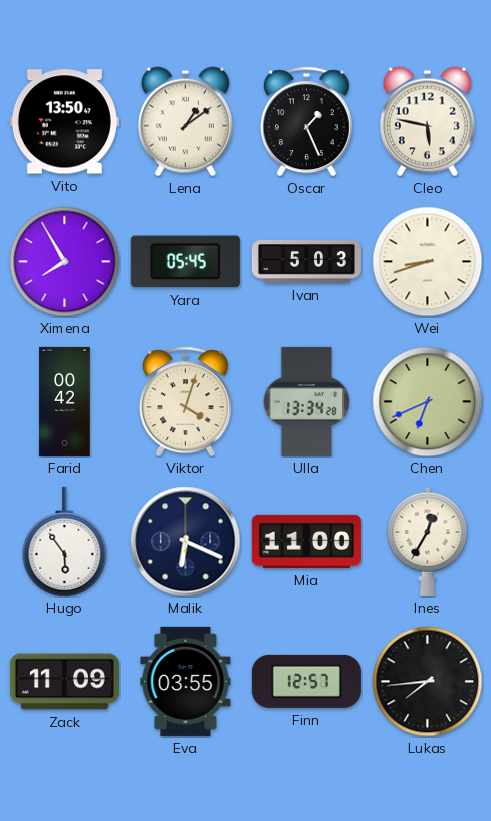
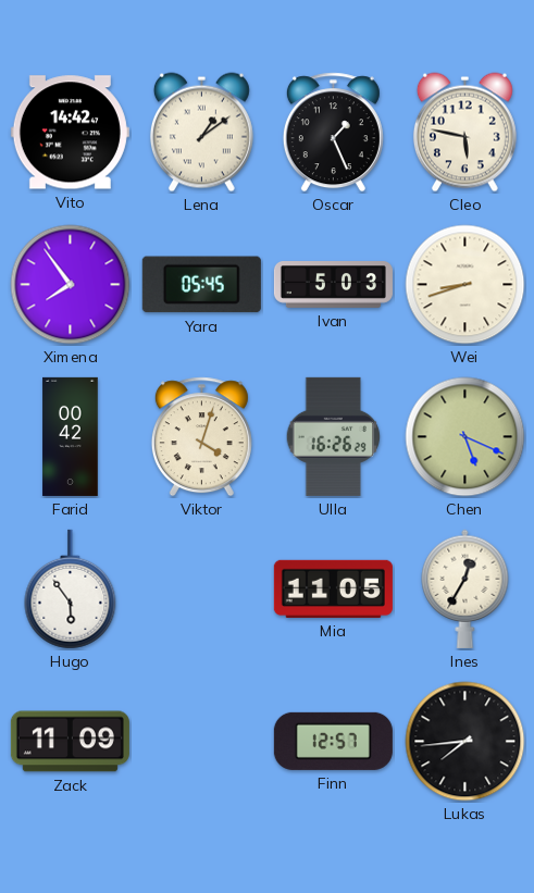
Vito: 13:50 -> 14:42
Ximena: 7:55 -> 7:54
Ulla: 13:34 -> 16:26
Chen: 6:41 -> 5:19
Malik: 6:19 -> none
Mia: 11:00 -> 11:05
Eva: 03:55 -> none
